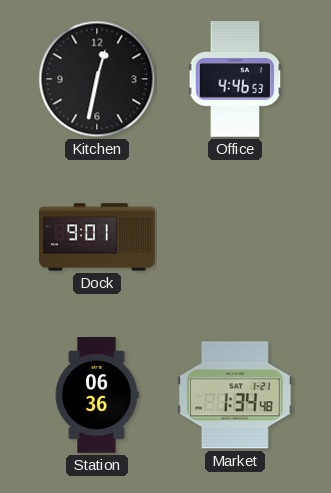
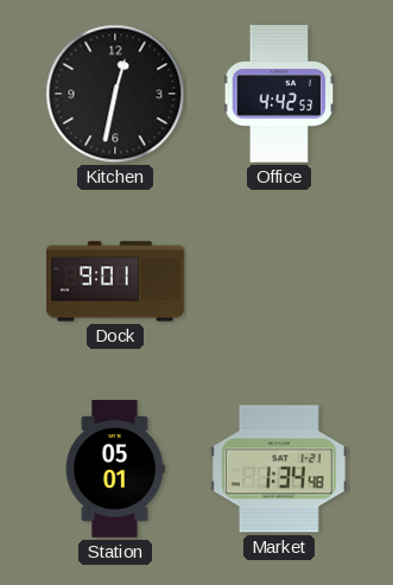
Office: 4:46 -> 4:42
Station: 06:36 -> 05:01
